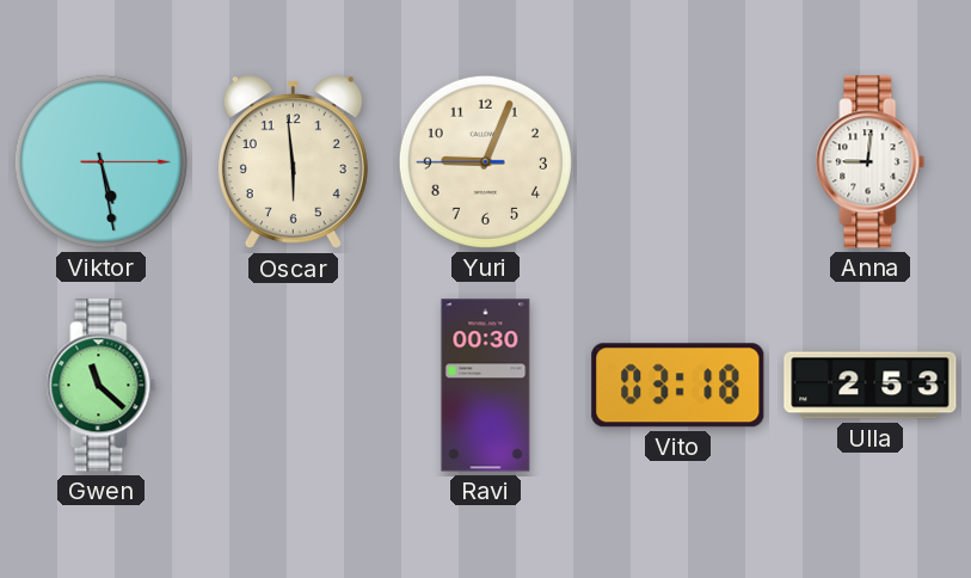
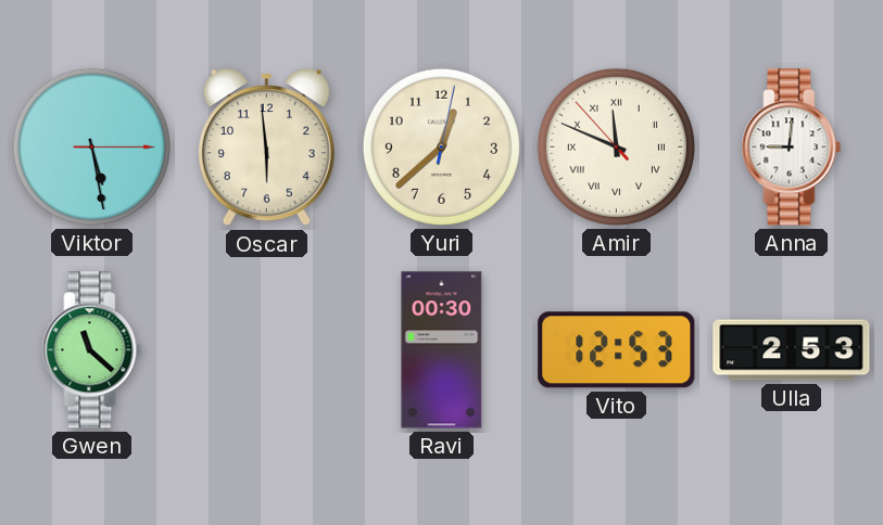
Yuri: 9:03 -> 12:38
Amir: none -> 11:48
Vito: 03:18 -> 12:53
